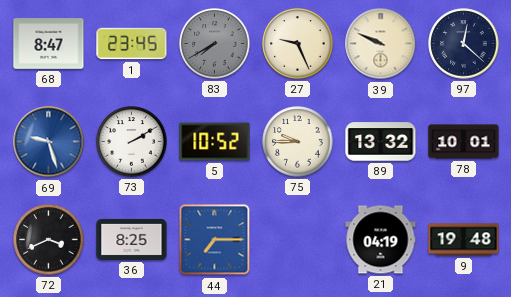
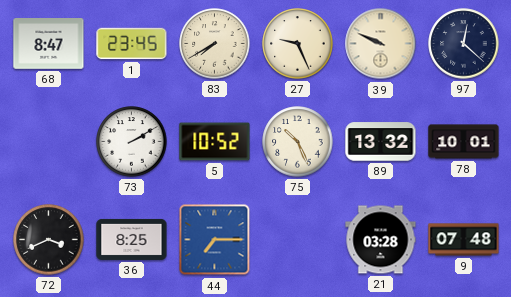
83 dial: grey -> cream
69: 9:27 -> none
75: 9:45 -> 10:26
21: 04:19 -> 03:28
9: 19:48 -> 07:48
